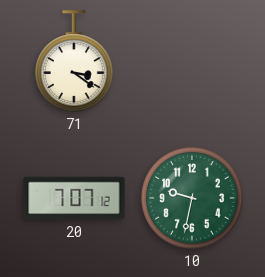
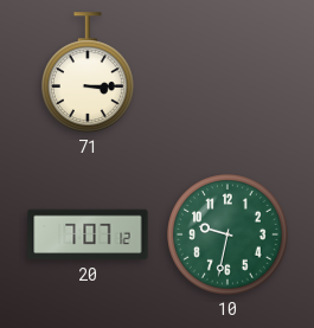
71: 3:21 -> 3:15
